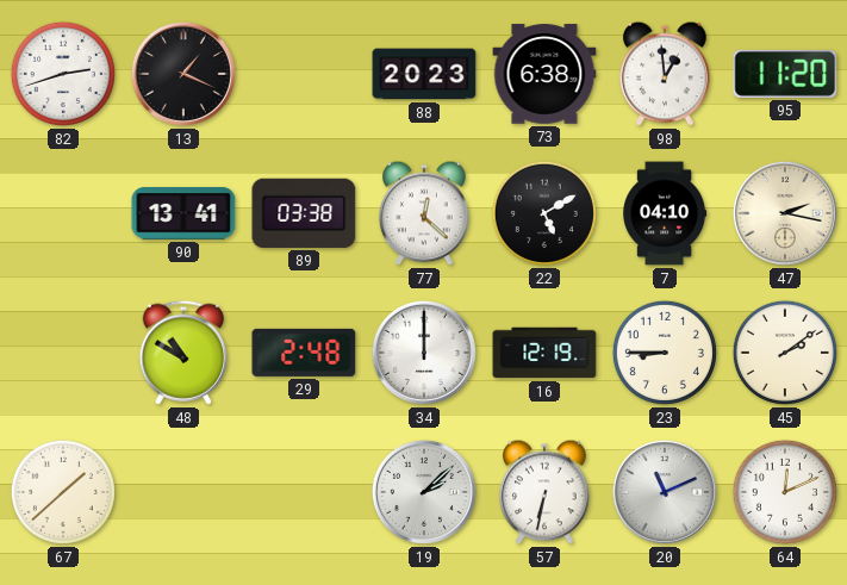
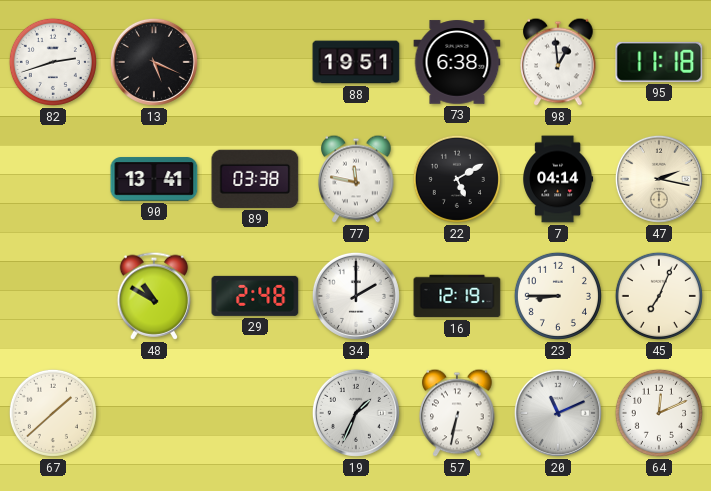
13: 1:19 -> 5:19
88: 20:23 -> 19:51
95: 11:20 -> 11:18
77: 12:22 -> 11:47
7: 04:10 -> 04:14
34: 12:00 -> 2:00
45: 2:09 -> 7:04
19: 2:08 -> 1:34
